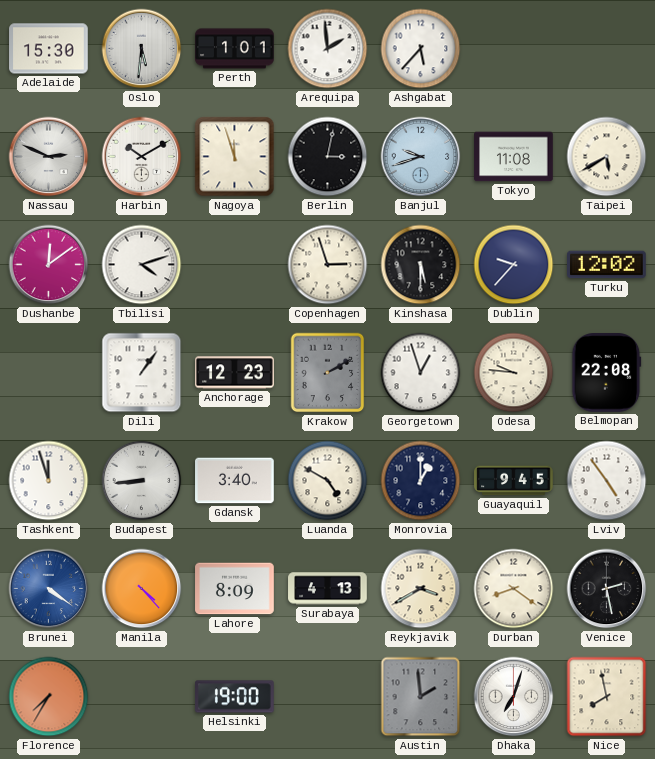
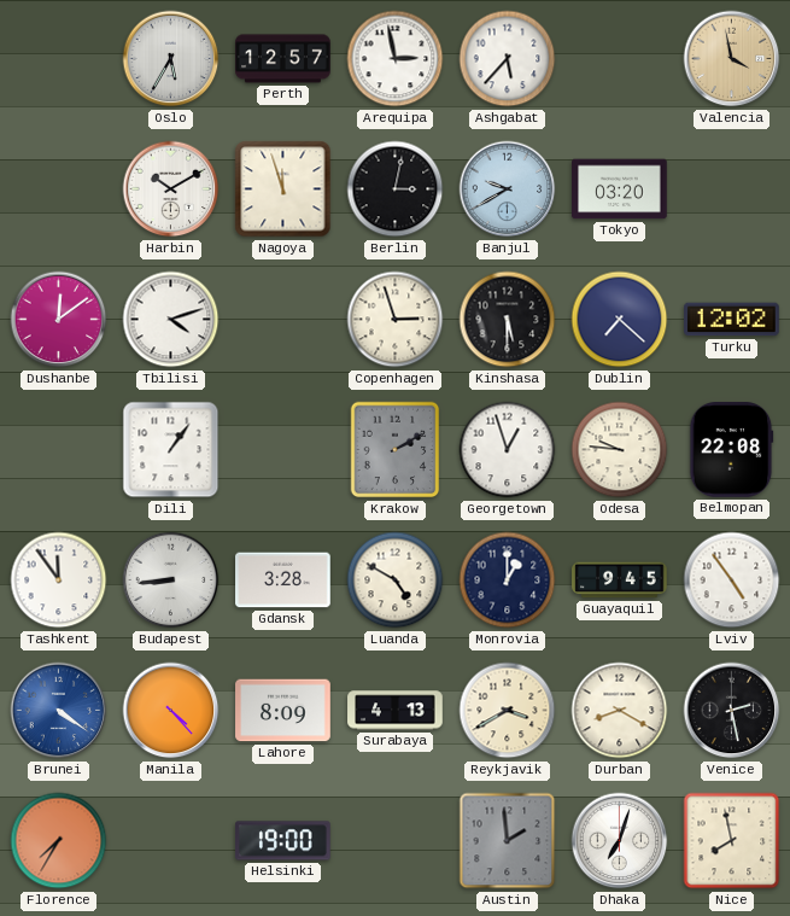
Adelaide: 15:30 -> none
Oslo: 5:31 -> 5:35
Perth: 1:01 -> 12:57
Arequipa: 1:59 -> 2:58
Valencia: none -> 3:58
Nassau: 2:49 -> none
Banjul: 9:42 -> 9:40
Tokyo: 11:08 -> 03:20
Taipei: 5:40 -> none
Dublin: 9:37 -> 7:22
Anchorage: 12:23 -> none
Tashkent: 11:57 -> 11:54
Gdansk: 3:40 -> 3:28
Durban: 8:21 -> 8:20
